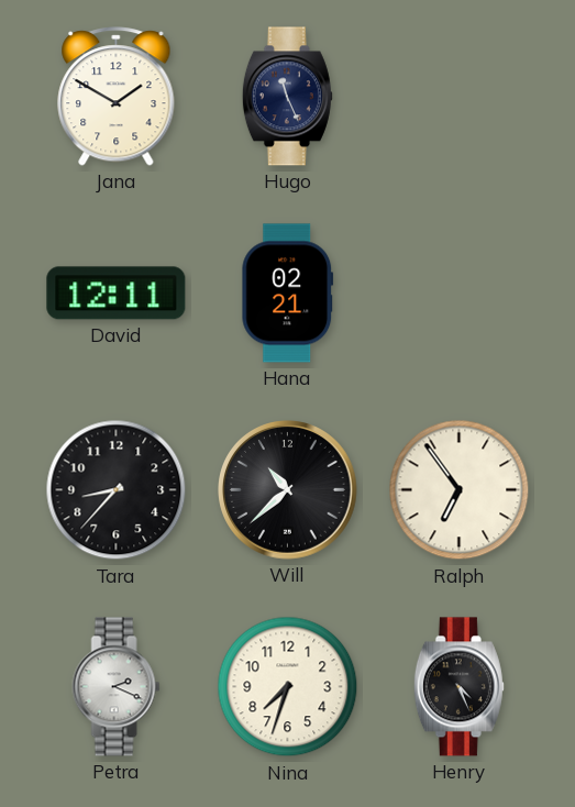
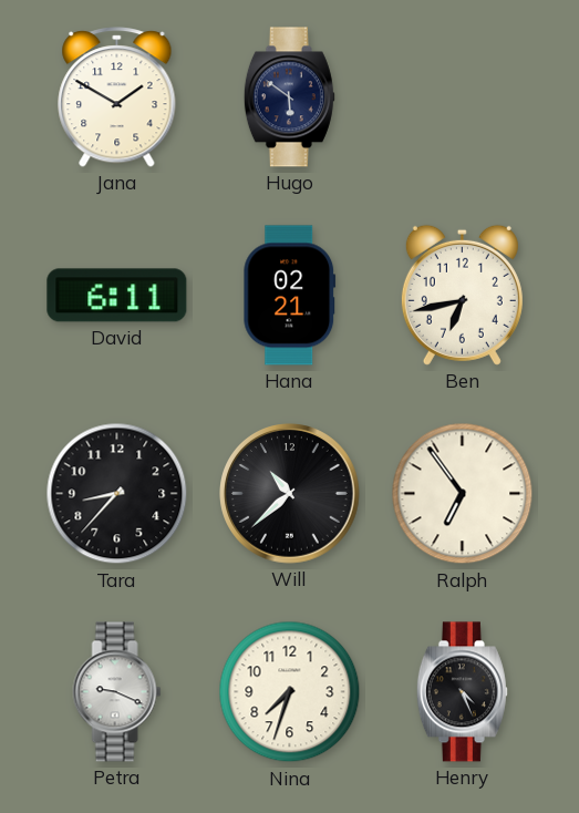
Hugo: 11:26 -> 5:51
David: 12:11 -> 6:11
Ben: none -> 6:43
Petra: 2:19 -> 9:19
